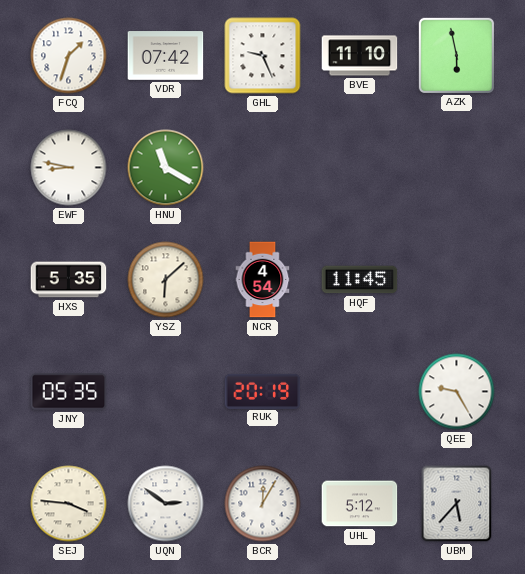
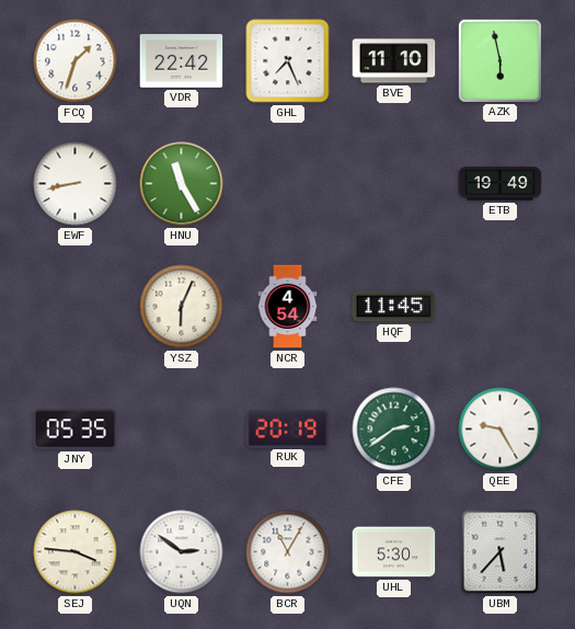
VDR: 07:42 -> 22:42
GHL: 9:26 -> 7:26
EWF: 8:47 -> 8:43
HNU: 11:20 -> 11:25
ETB: none -> 19:49
HXS: 5:35 -> none
YSZ: 6:08 -> 6:04
CFE: none -> 2:39
BCR: 12:05 -> 11:05
UHL: 5:12 -> 5:30
